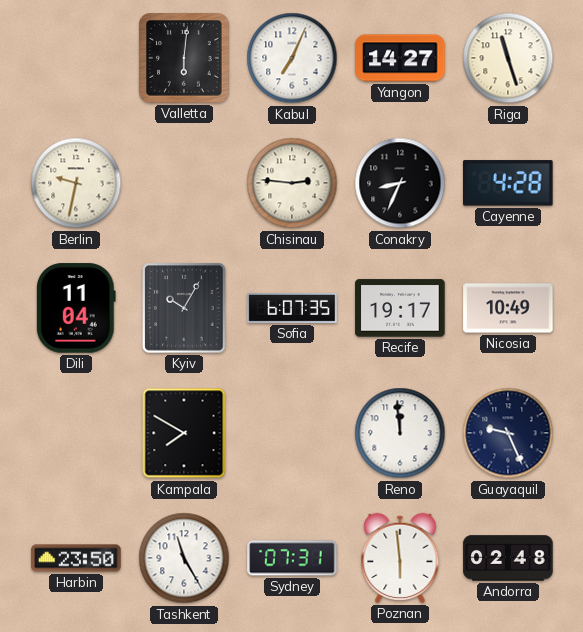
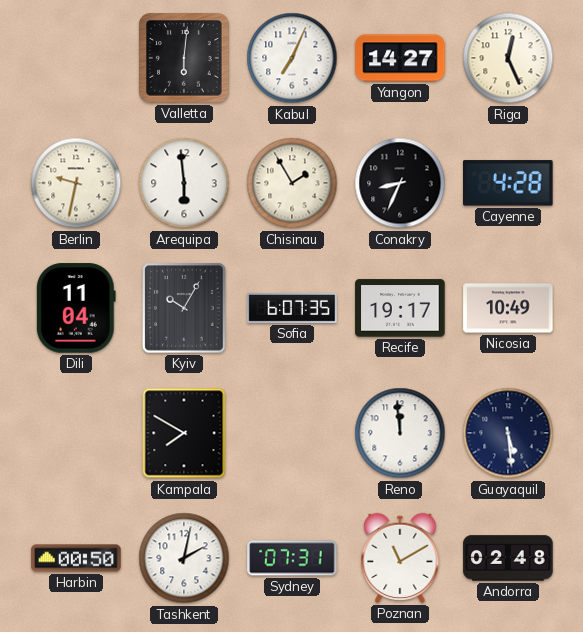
Riga: 11:27 -> 12:26
Arequipa: none -> 5:59
Chisinau: 2:46 -> 1:55
Guayaquil: 9:26 -> 5:29
Harbin: 23:50 -> 00:50
Tashkent: 11:25 -> 2:02
Poznan: 5:59 -> 11:10
